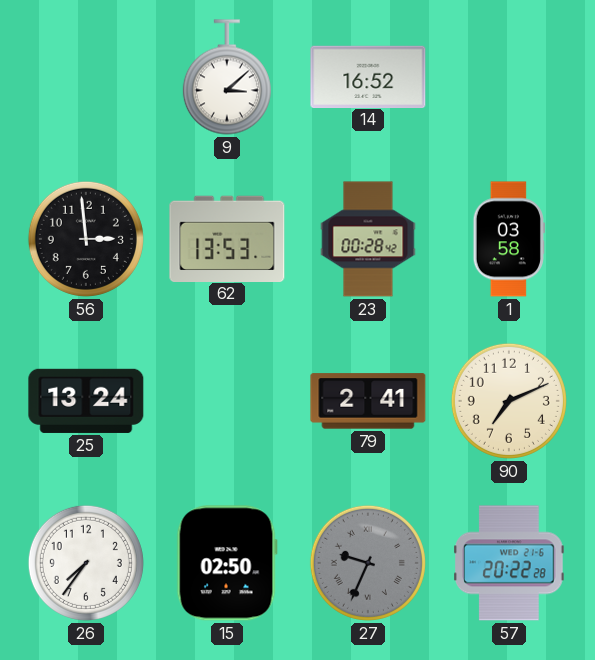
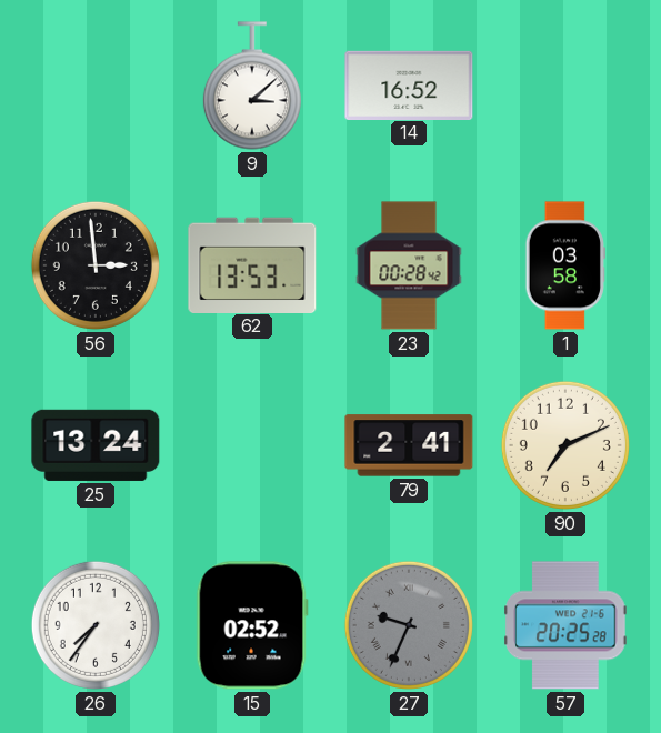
15: 02:50 -> 02:52
57: 20:22 -> 20:25
